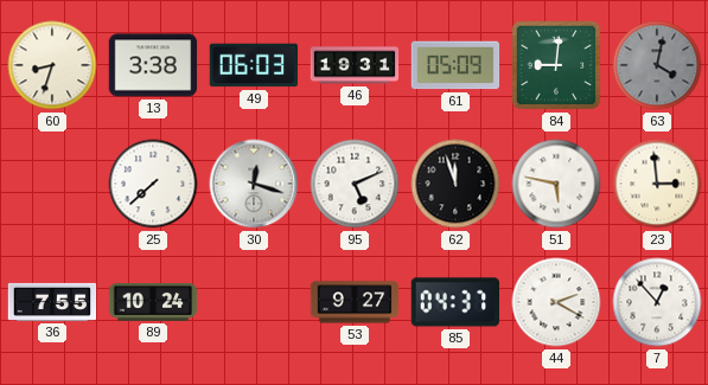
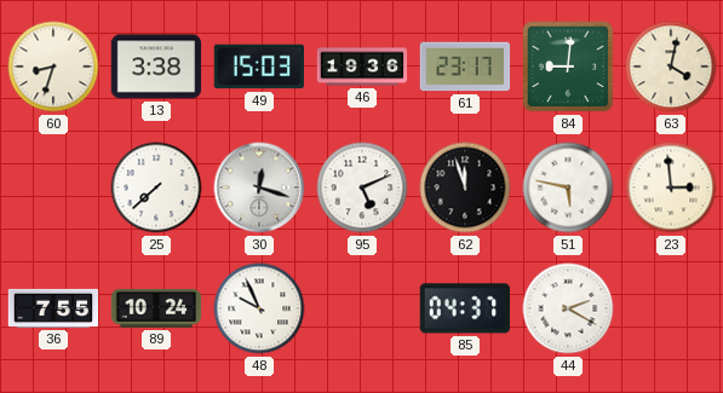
49: 06:03 -> 15:03
46: 19:31 -> 19:36
61: 05:09 -> 23:17
63 dial: grey -> cream
48: none -> 9:56
53: 9:27 -> none
7: 12:53 -> none
